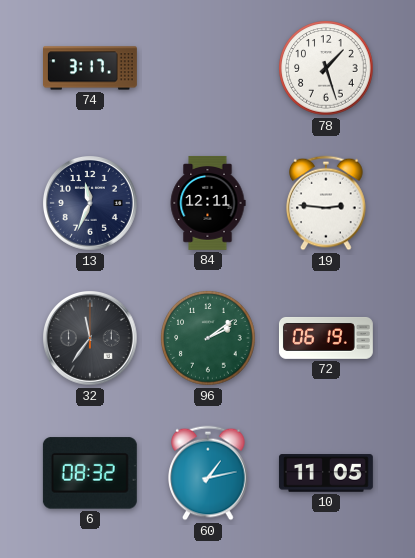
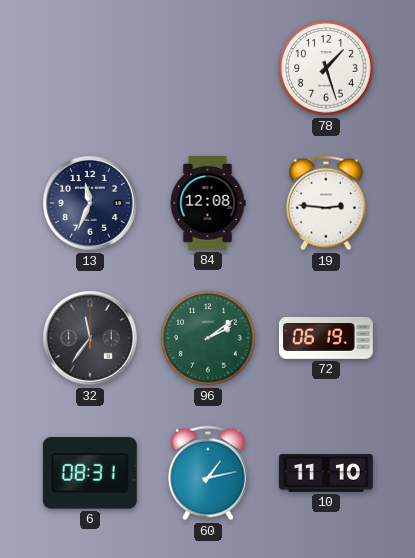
74: 3:17 -> none
84: 12:11 -> 12:08
6: 08:32 -> 08:31
10: 11:05 -> 11:10
